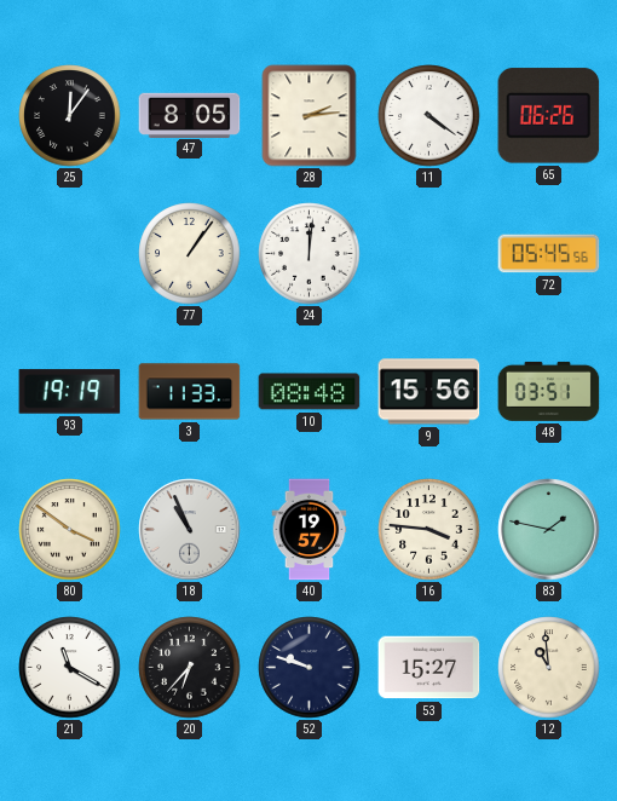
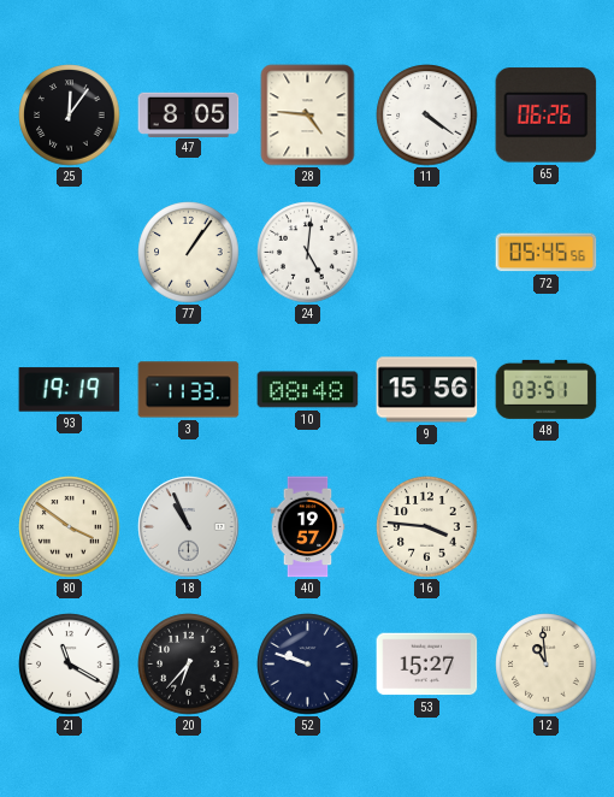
28: 2:14 -> 4:46
24: 12:01 -> 5:01
83: 1:47 -> none
